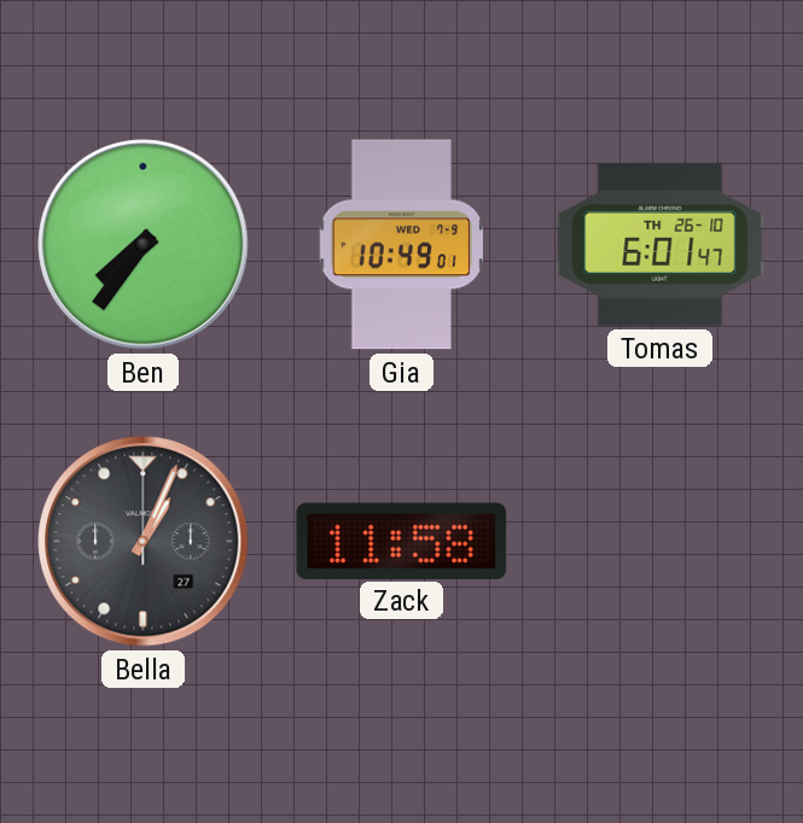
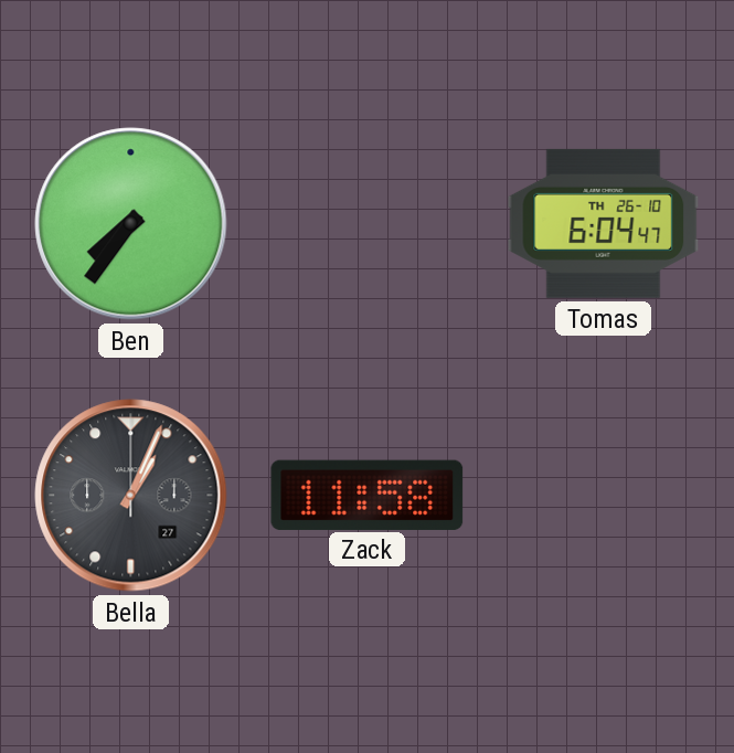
Gia: 10:49 -> none
Tomas: 6:01 -> 6:04
